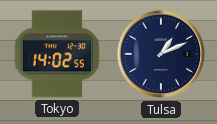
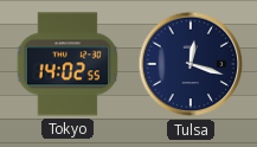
Tulsa: 1:11 -> 12:18
